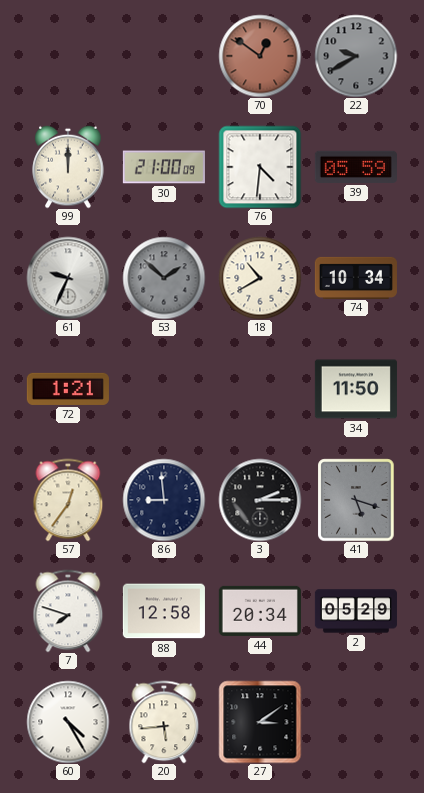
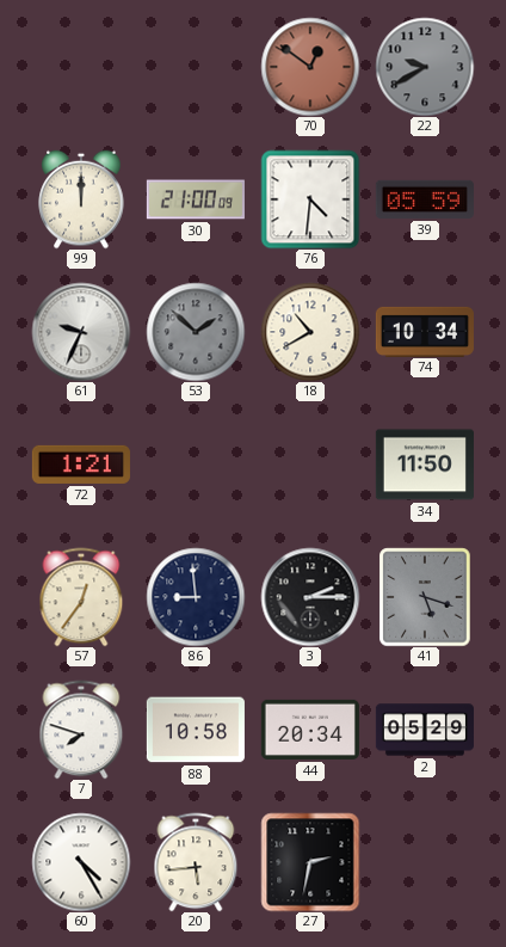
88: 12:58 -> 10:58
27: 3:09 -> 2:32
